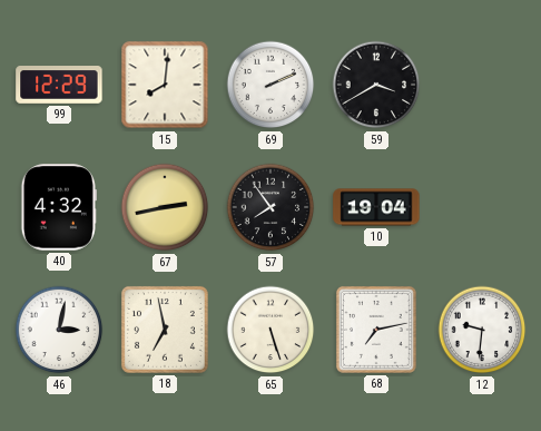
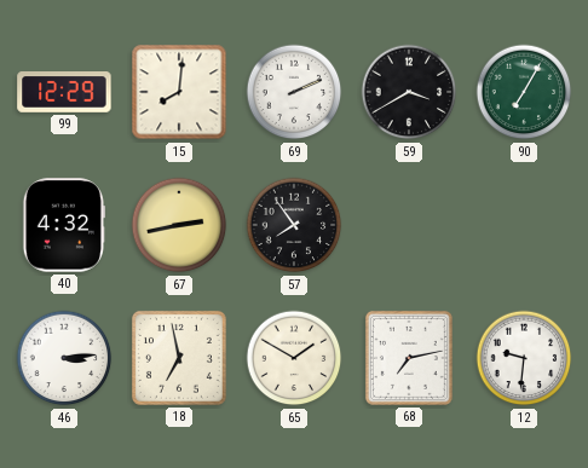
90: none -> 7:05
10: 19:04 -> none
46: 3:02 -> 3:14
65: 5:27 -> 1:50
